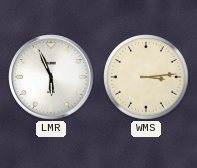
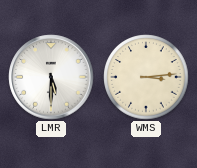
LMR: 5:56 -> 5:30
